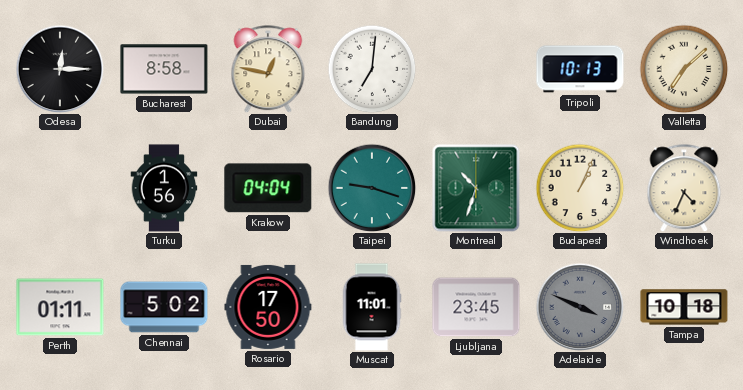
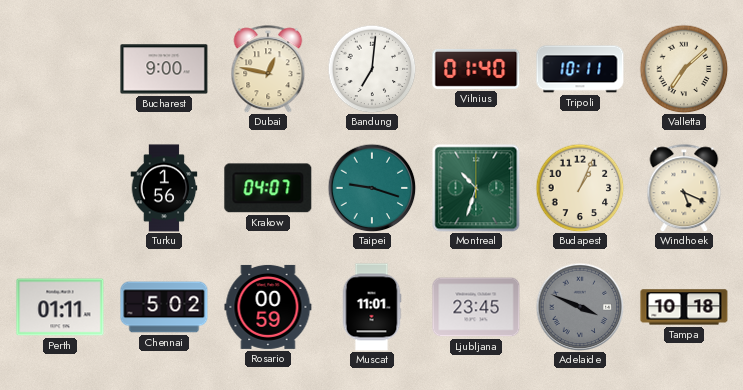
Odesa: 12:15 -> none
Bucharest: 8:58 -> 9:00
Vilnius: none -> 01:40
Tripoli: 10:13 -> 10:11
Krakow: 04:04 -> 04:07
Windhoek: 4:34 -> 5:19
Rosario: 17:50 -> 00:59
